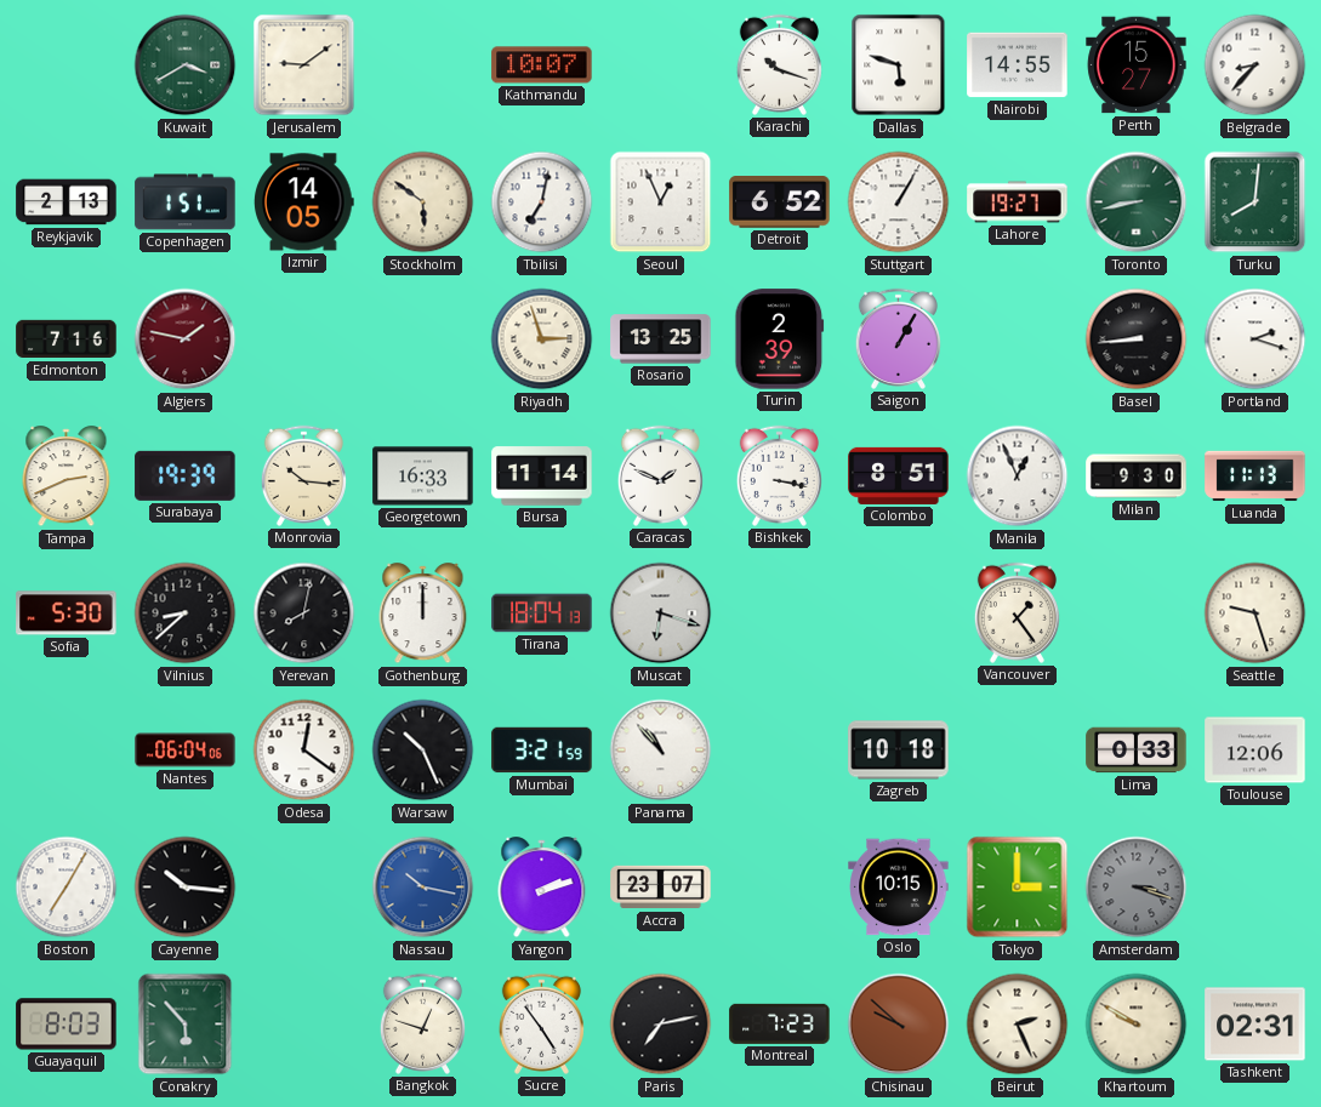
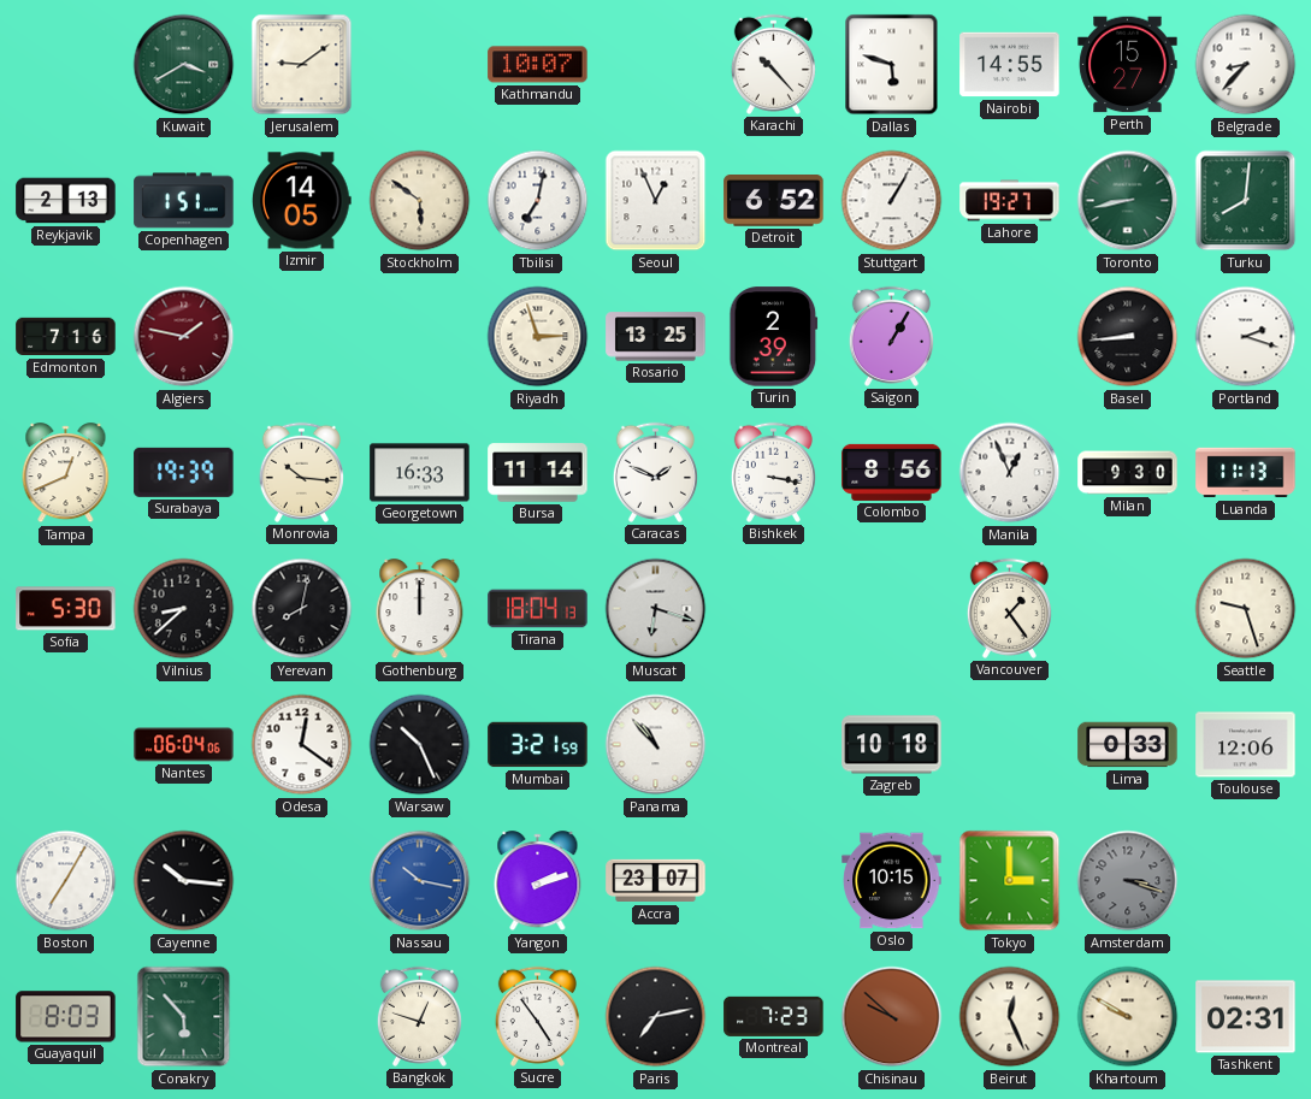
Karachi: 10:18 -> 10:23
Tampa: 2:41 -> 12:41
Colombo: 8:51 -> 8:56
Beirut: 2:26 -> 12:26
